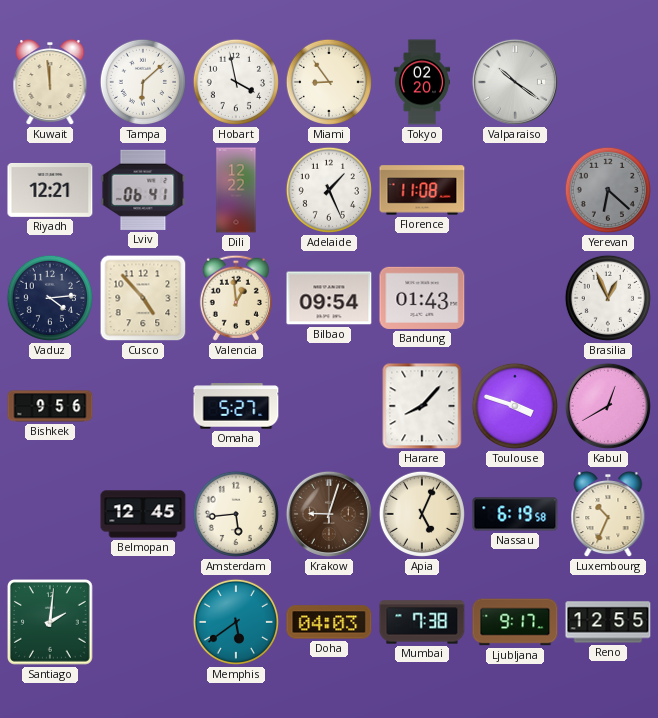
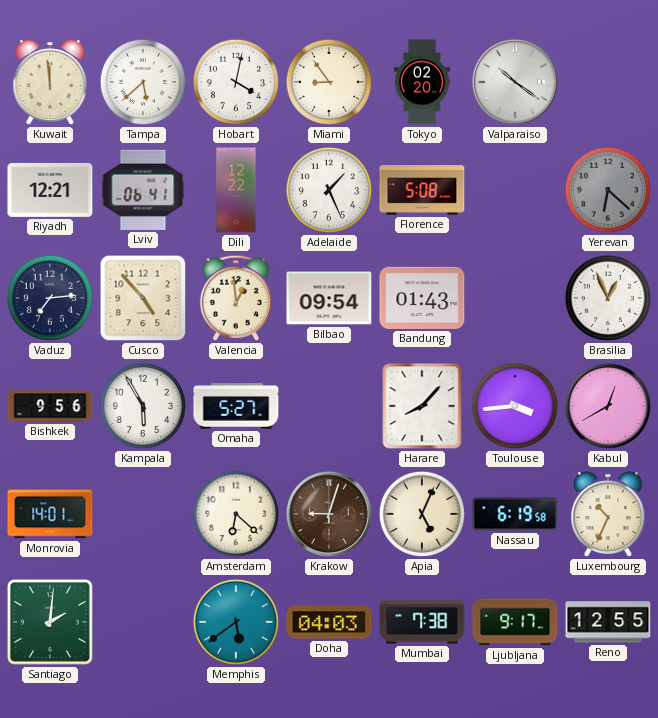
Tampa: 6:08 -> 5:38
Hobart: 3:58 -> 4:02
Florence: 11:08 -> 5:08
Vaduz: 4:14 -> 7:14
Kampala: none -> 5:55
Toulouse: 3:48 -> 3:44
Monrovia: none -> 14:01
Belmopan: 12:45 -> none
Amsterdam: 5:44 -> 6:22
